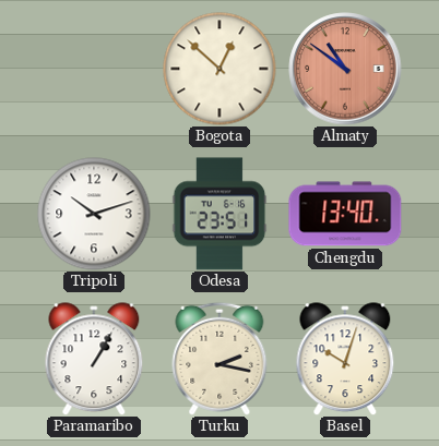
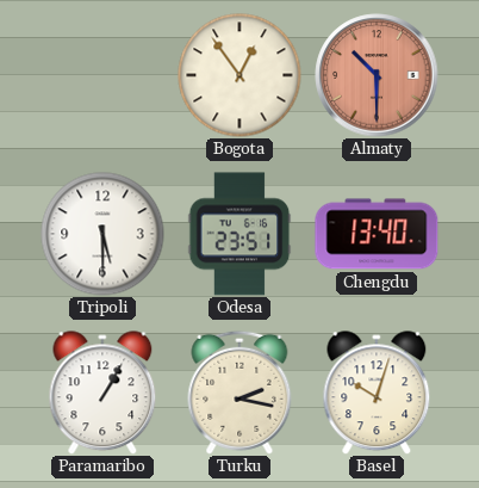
Bogota: 12:52 -> 12:54
Almaty: 10:51 -> 10:30
Tripoli: 10:12 -> 5:30
